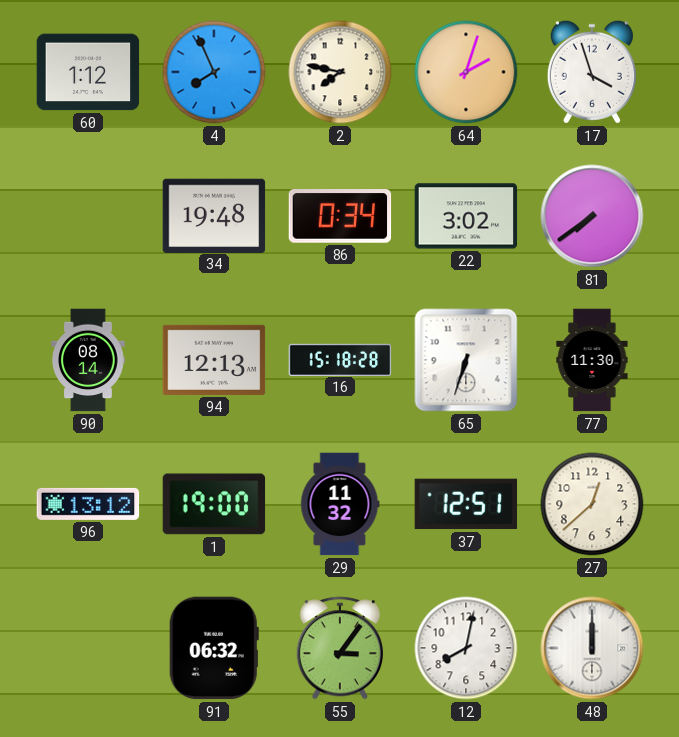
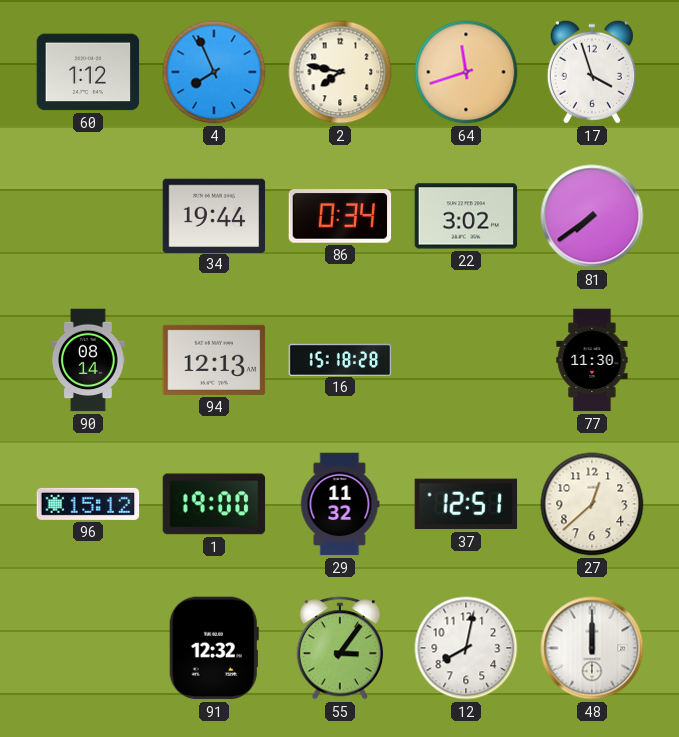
64: 2:03 -> 11:42
34: 19:48 -> 19:44
65: 6:33 -> none
96: 13:12 -> 15:12
91: 06:32 -> 12:32
